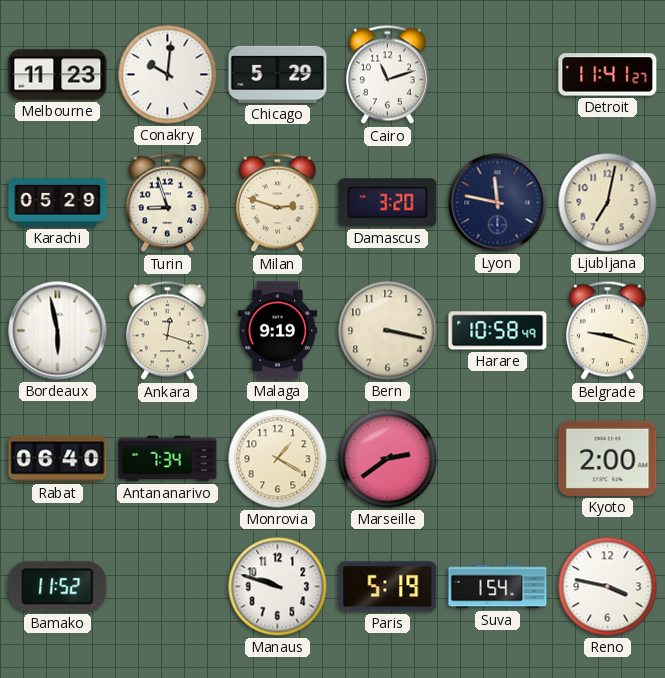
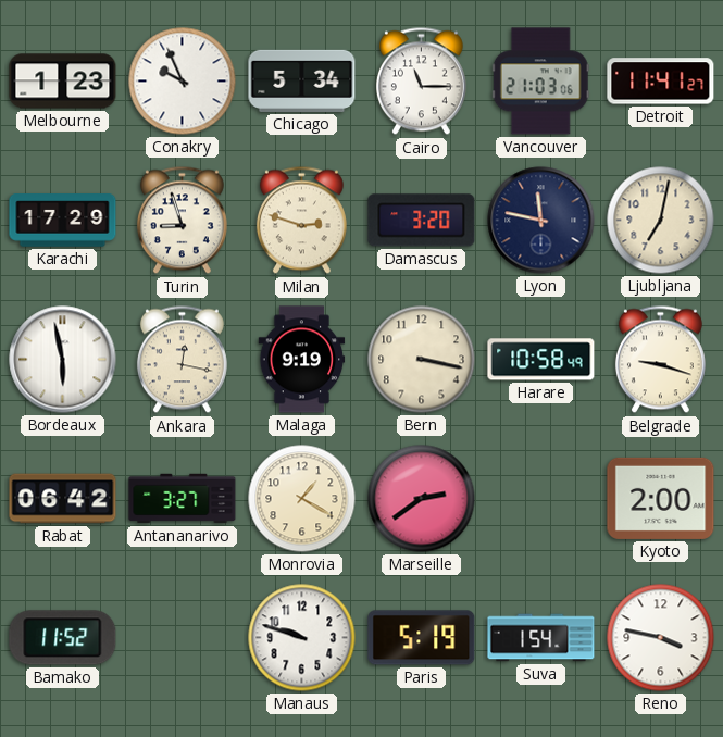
Melbourne: 11:23 -> 1:23
Conakry: 10:01 -> 9:56
Chicago: 5:29 -> 5:34
Cairo: 11:12 -> 11:15
Vancouver: none -> 21:03
Karachi: 05:29 -> 17:29
Ankara: 12:18 -> 12:17
Rabat: 06:40 -> 06:42
Antananarivo: 7:34 -> 3:27
